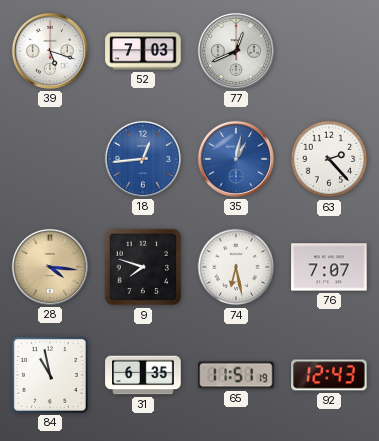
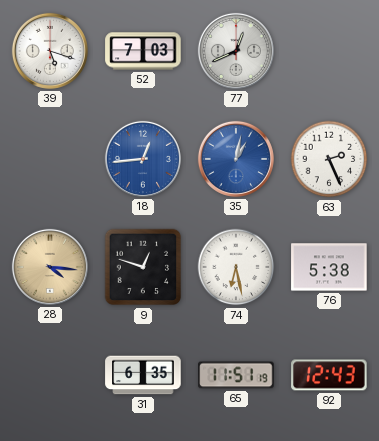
63: 2:23 -> 2:26
9: 7:48 -> 12:48
76: 7:07 -> 5:38
84: 10:58 -> none
